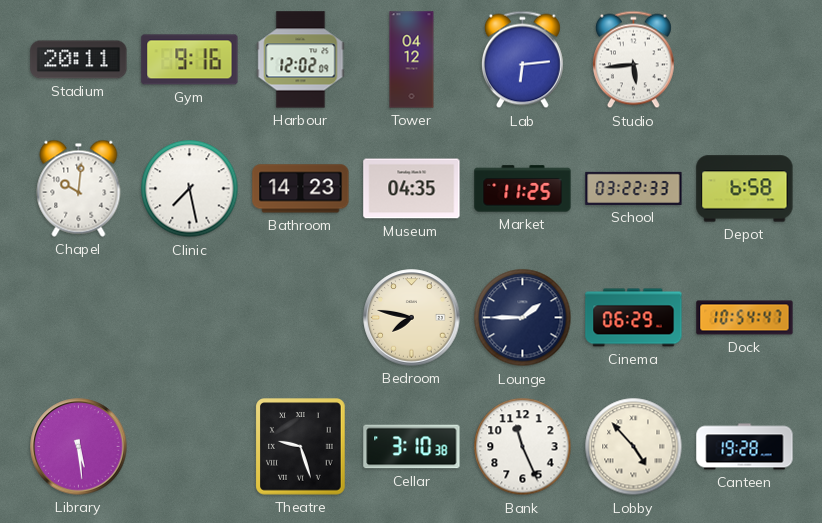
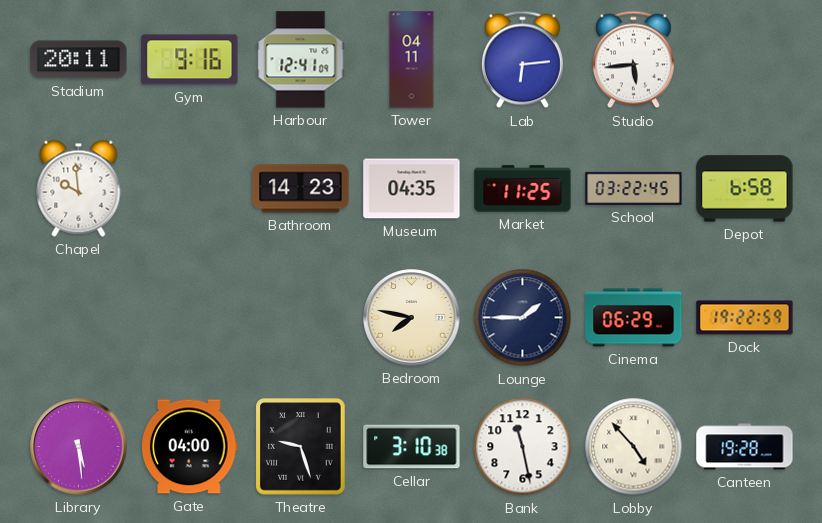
Harbour: 12:02 -> 12:41
Tower: 04:12 -> 04:11
Chapel: 10:01 -> 9:59
Clinic: 7:28 -> none
School: 03:22:33 -> 03:22:45
Dock: 10:54 -> 19:22
Gate: none -> 04:00
Bank: 11:26 -> 11:28
